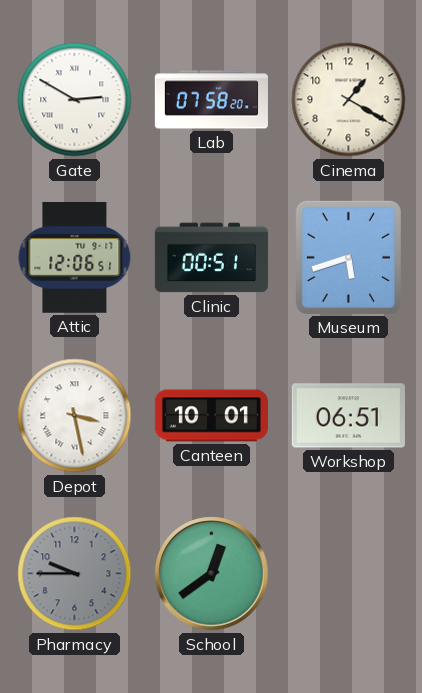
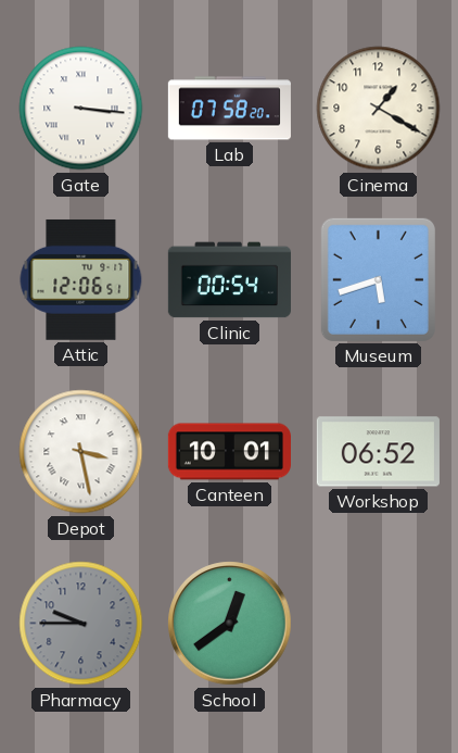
Gate: 2:50 -> 3:16
Clinic: 00:51 -> 00:54
Workshop: 06:51 -> 06:52
